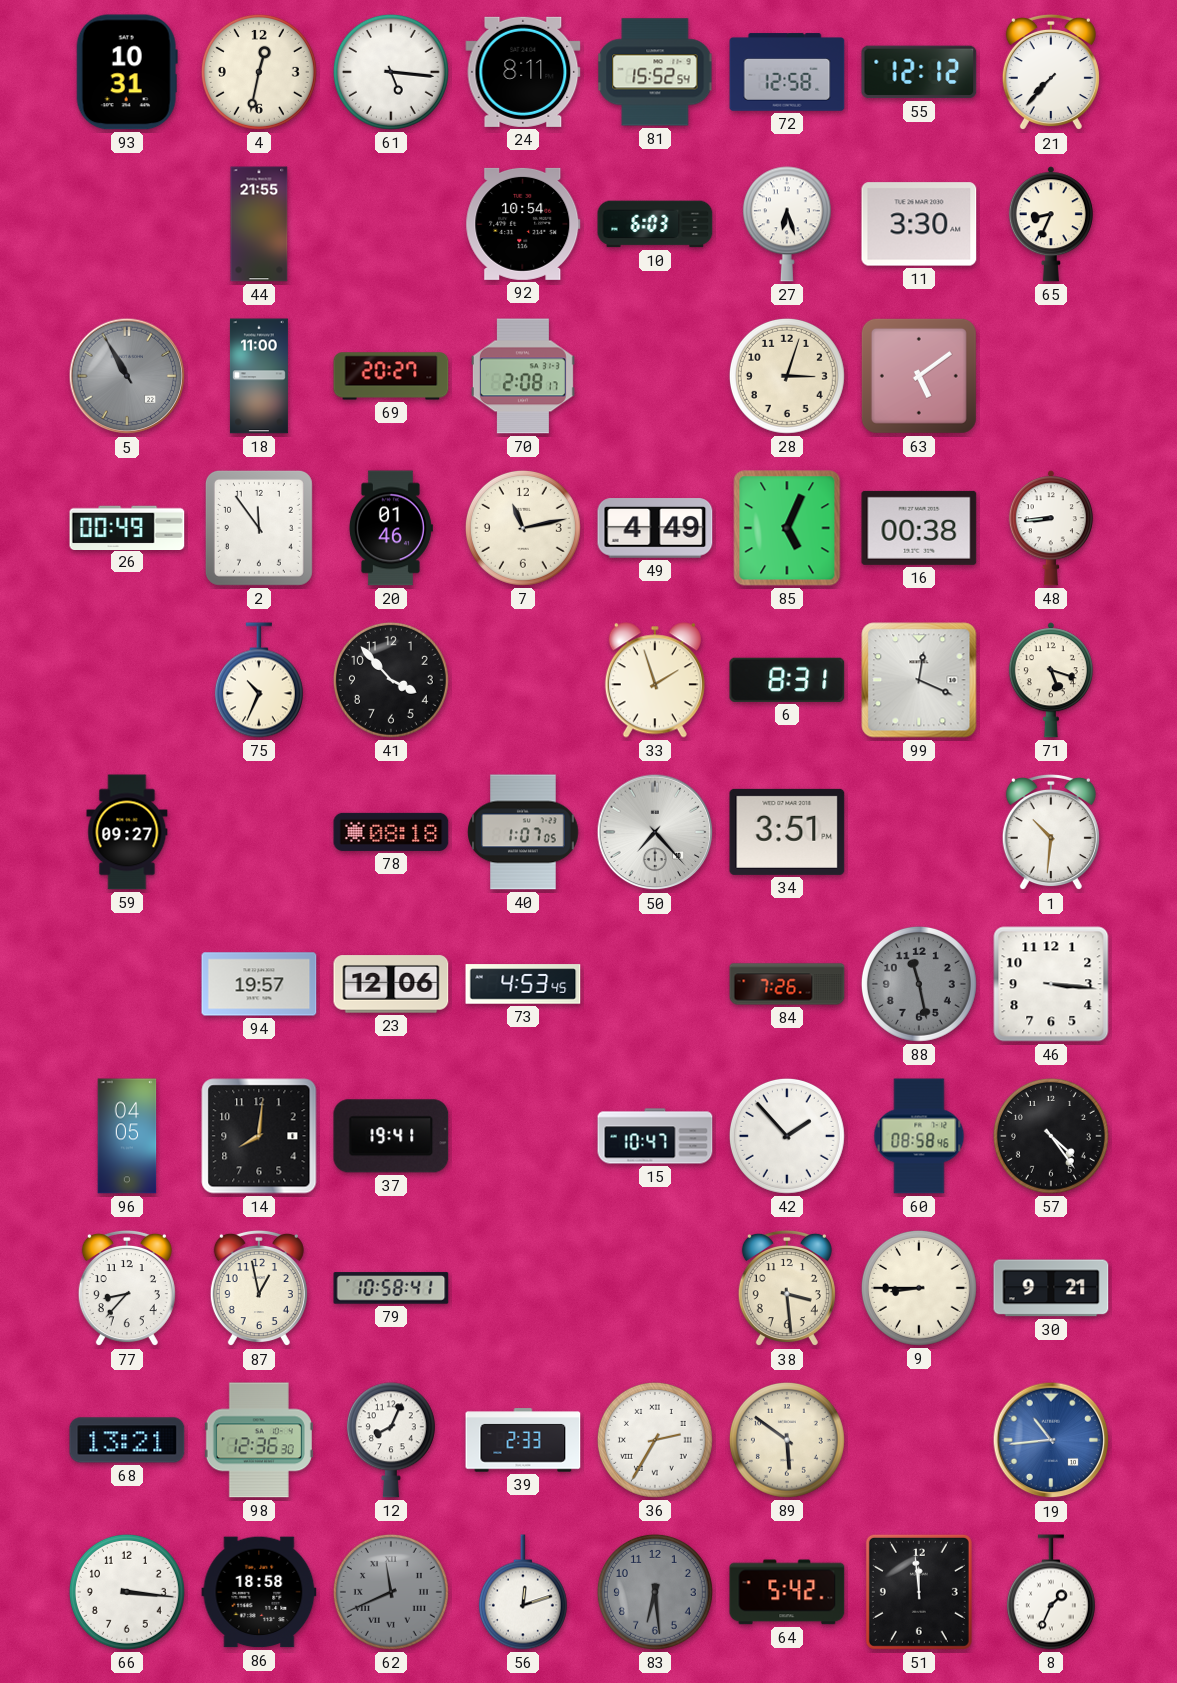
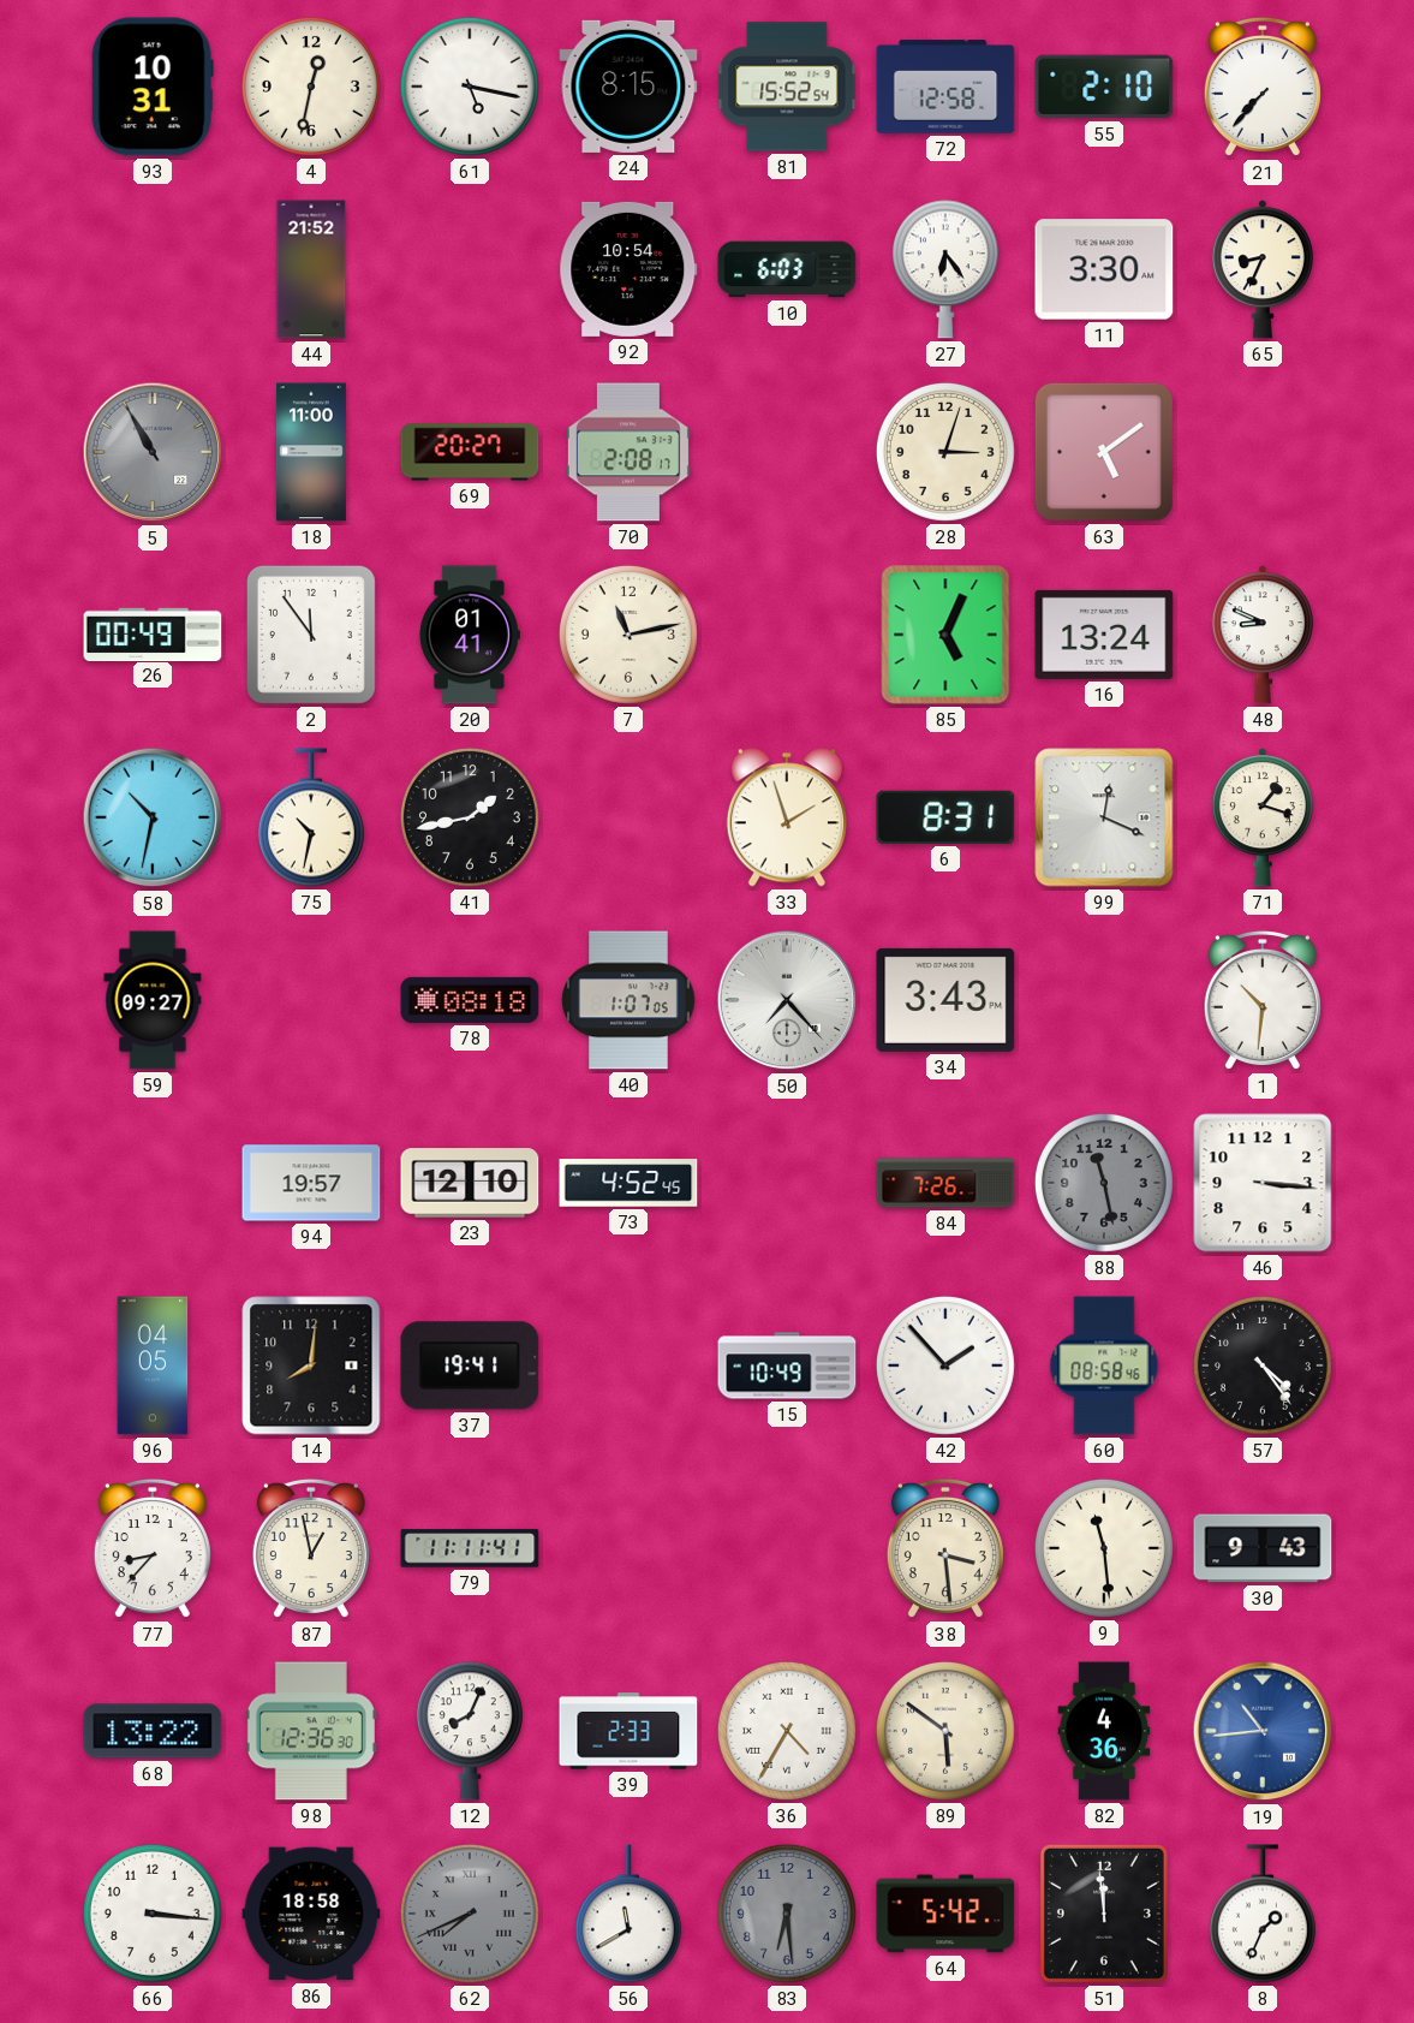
61: 5:16 -> 5:17
24: 8:11 -> 8:15
55: 12:12 -> 2:10
44: 21:55 -> 21:52
27: 6:27 -> 6:24
20: 01:46 -> 01:41
49: 4:49 -> none
16: 00:38 -> 13:24
48: 8:44 -> 8:49
58: none -> 10:32
75: 10:34 -> 10:32
41: 3:53 -> 1:43
71: 5:18 -> 1:18
34: 3:51 -> 3:43
23: 12:06 -> 12:10
73: 4:53 -> 4:52
15: 10:47 -> 10:49
79: 10:58 -> 11:11
9: 8:45 -> 11:29
30: 9:21 -> 9:43
68: 13:21 -> 13:22
36: 2:35 -> 4:35
82: none -> 4:36
62: 11:41 -> 7:41
56: 12:12 -> 11:40
